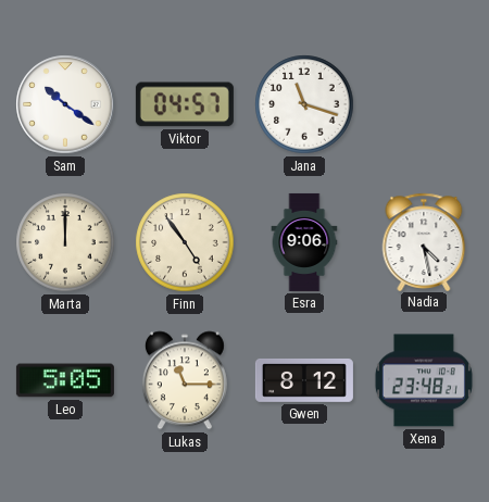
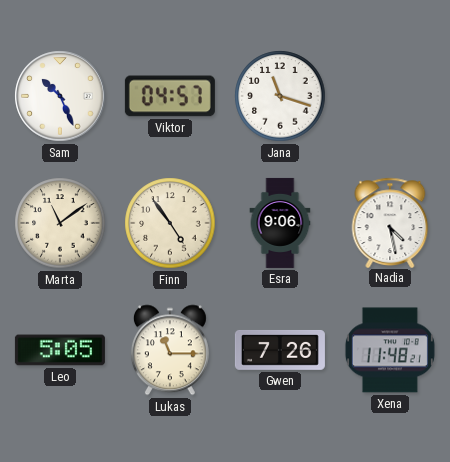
Sam: 10:21 -> 10:26
Marta: 12:00 -> 11:09
Gwen: 8:12 -> 7:26
Xena: 23:48 -> 11:48
